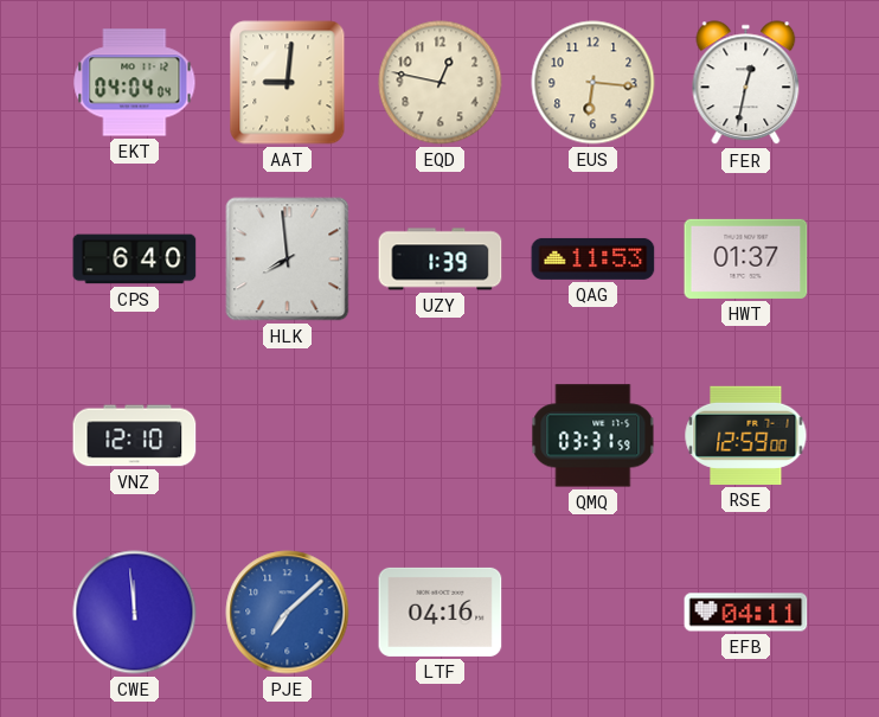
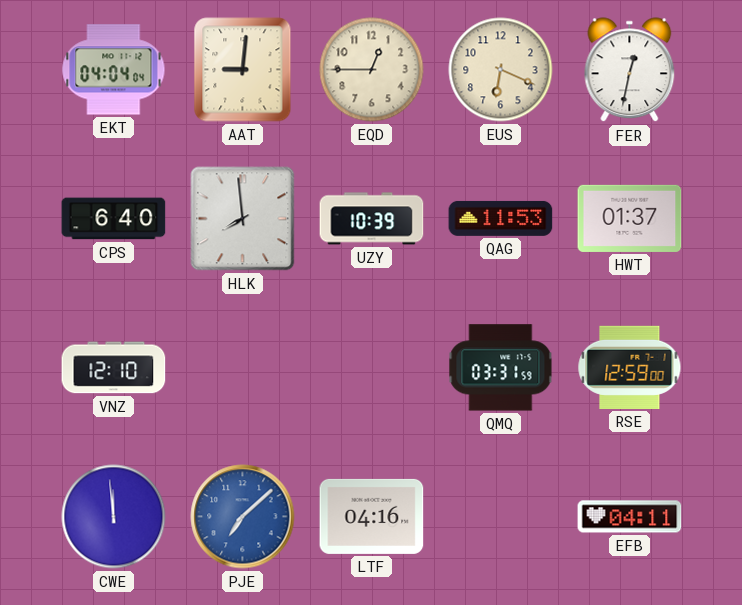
EQD: 12:47 -> 12:45
EUS: 6:16 -> 6:19
UZY: 1:39 -> 10:39
